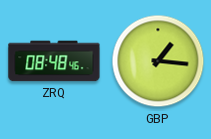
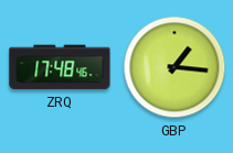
ZRQ: 08:48 -> 17:48
